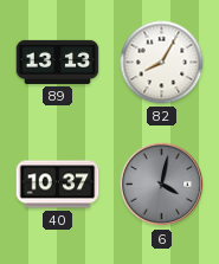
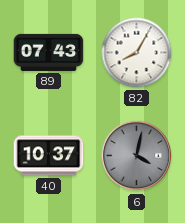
89: 13:13 -> 07:43
